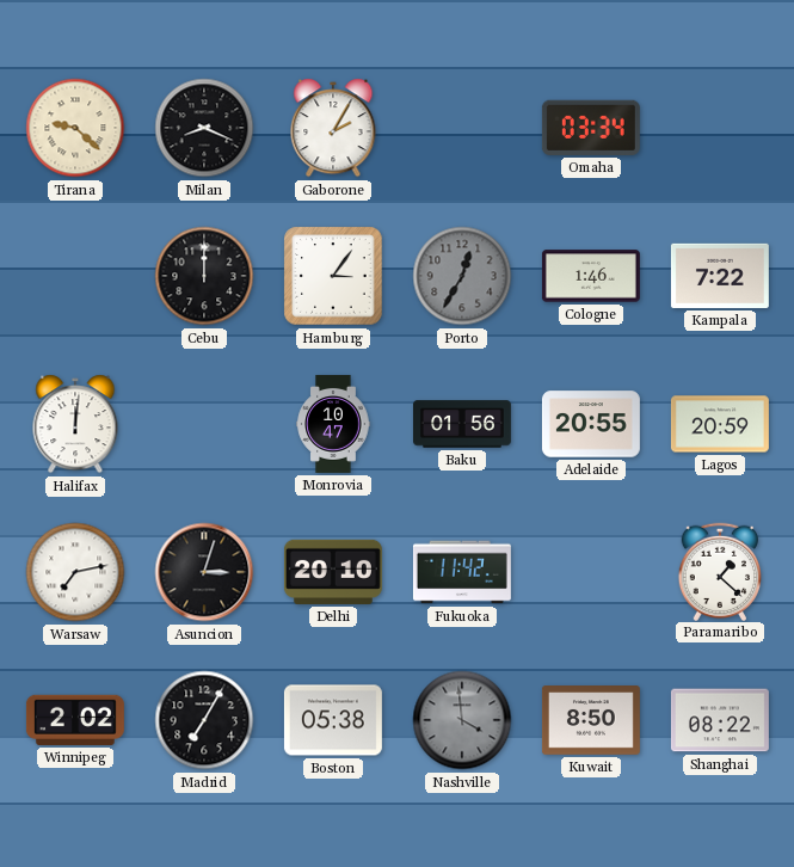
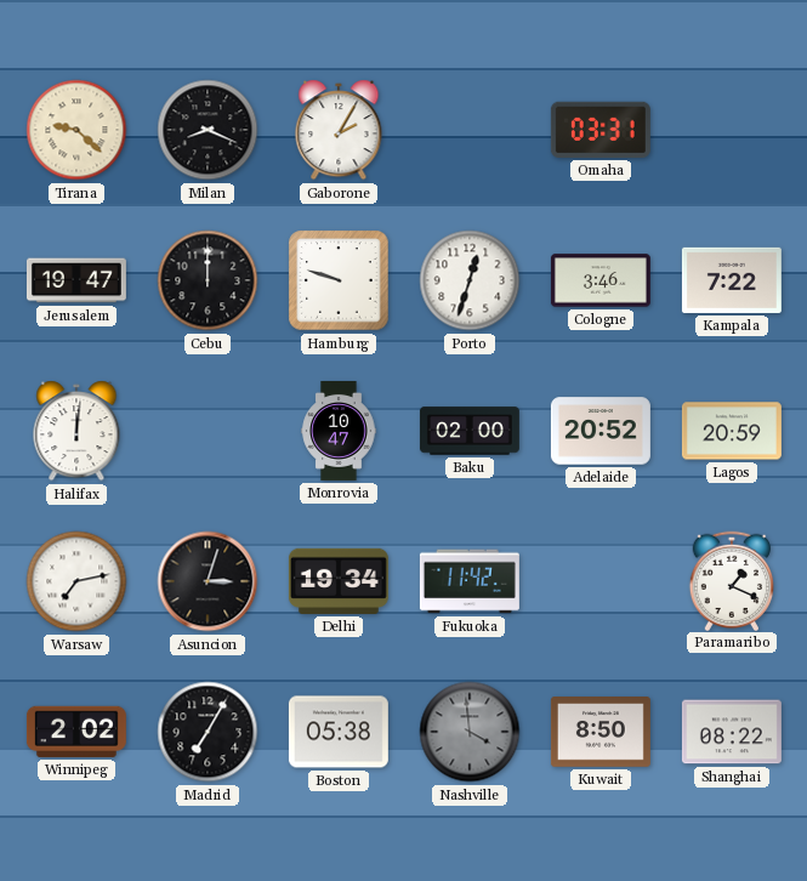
Omaha: 03:34 -> 03:31
Jerusalem: none -> 19:47
Hamburg: 3:06 -> 9:48
Porto: 12:35 -> 12:33
Porto dial: grey -> white
Cologne: 1:46 -> 3:46
Baku: 01:56 -> 02:00
Adelaide: 20:55 -> 20:52
Delhi: 20:10 -> 19:34
Paramaribo: 1:22 -> 1:19
